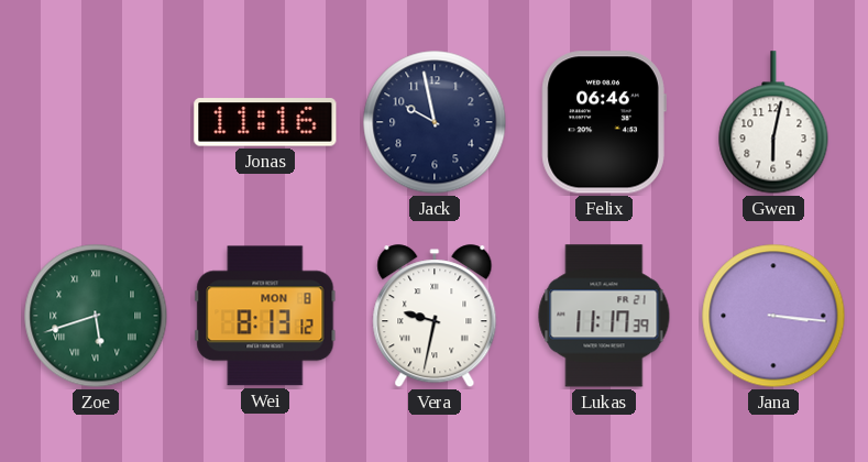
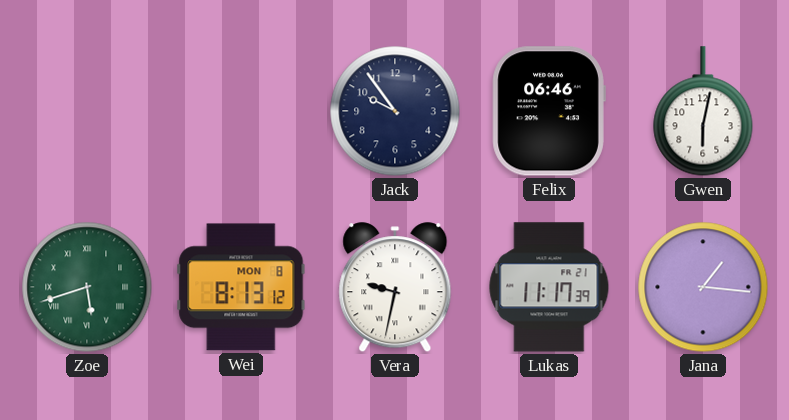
Jonas: 11:16 -> none
Jack: 9:58 -> 9:54
Jana: 3:16 -> 1:16
